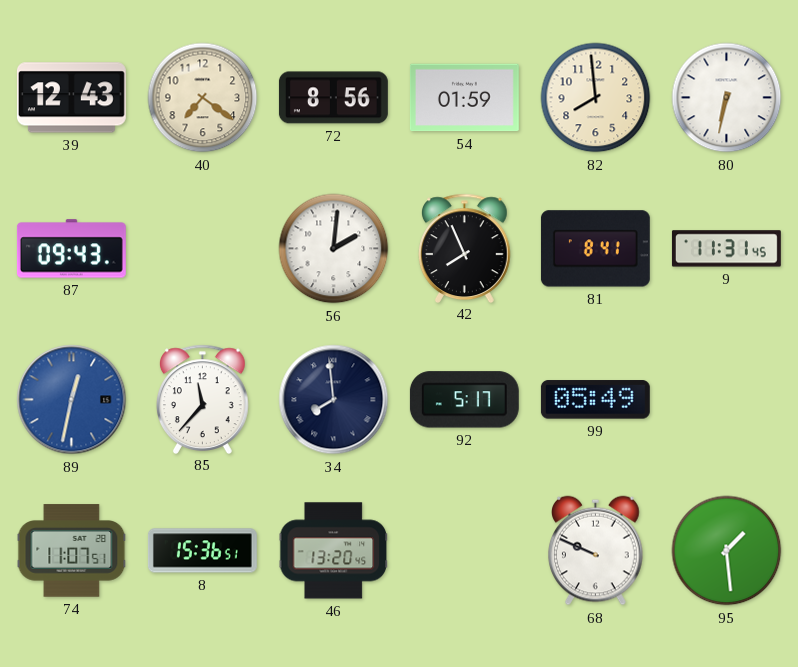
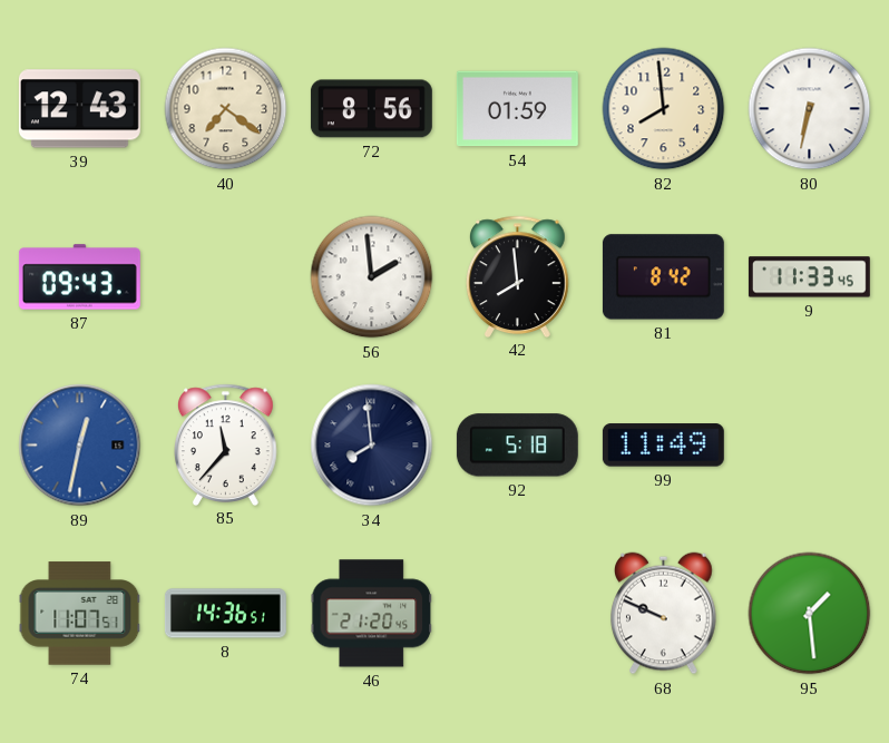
56: 2:01 -> 1:59
42: 7:56 -> 7:59
81: 8:41 -> 8:42
9: 11:31 -> 11:33
92: 5:17 -> 5:18
99: 05:49 -> 11:49
8: 15:36 -> 14:36
46: 13:20 -> 21:20
